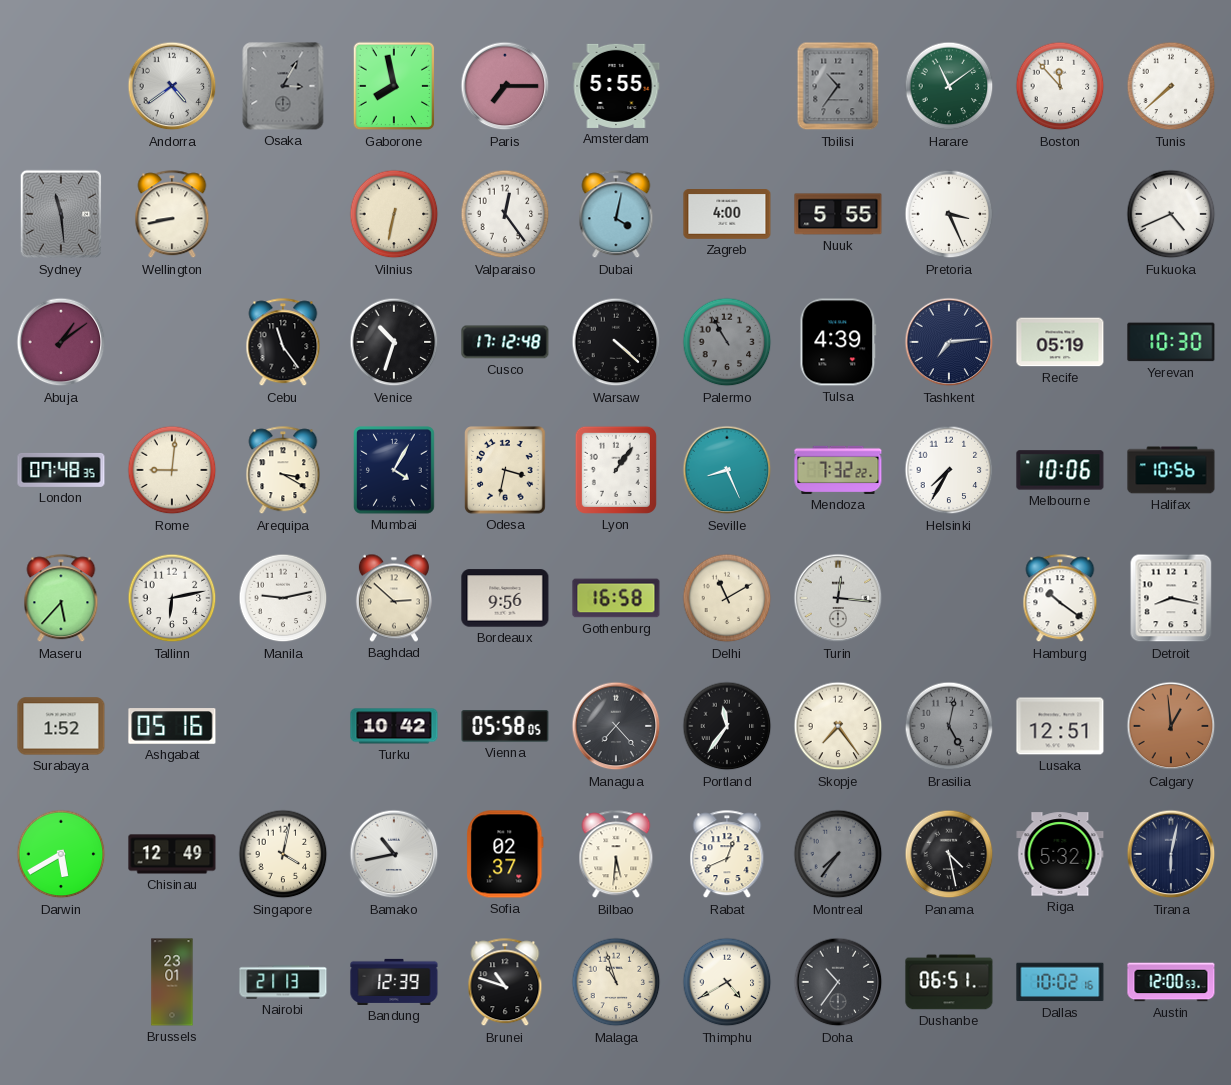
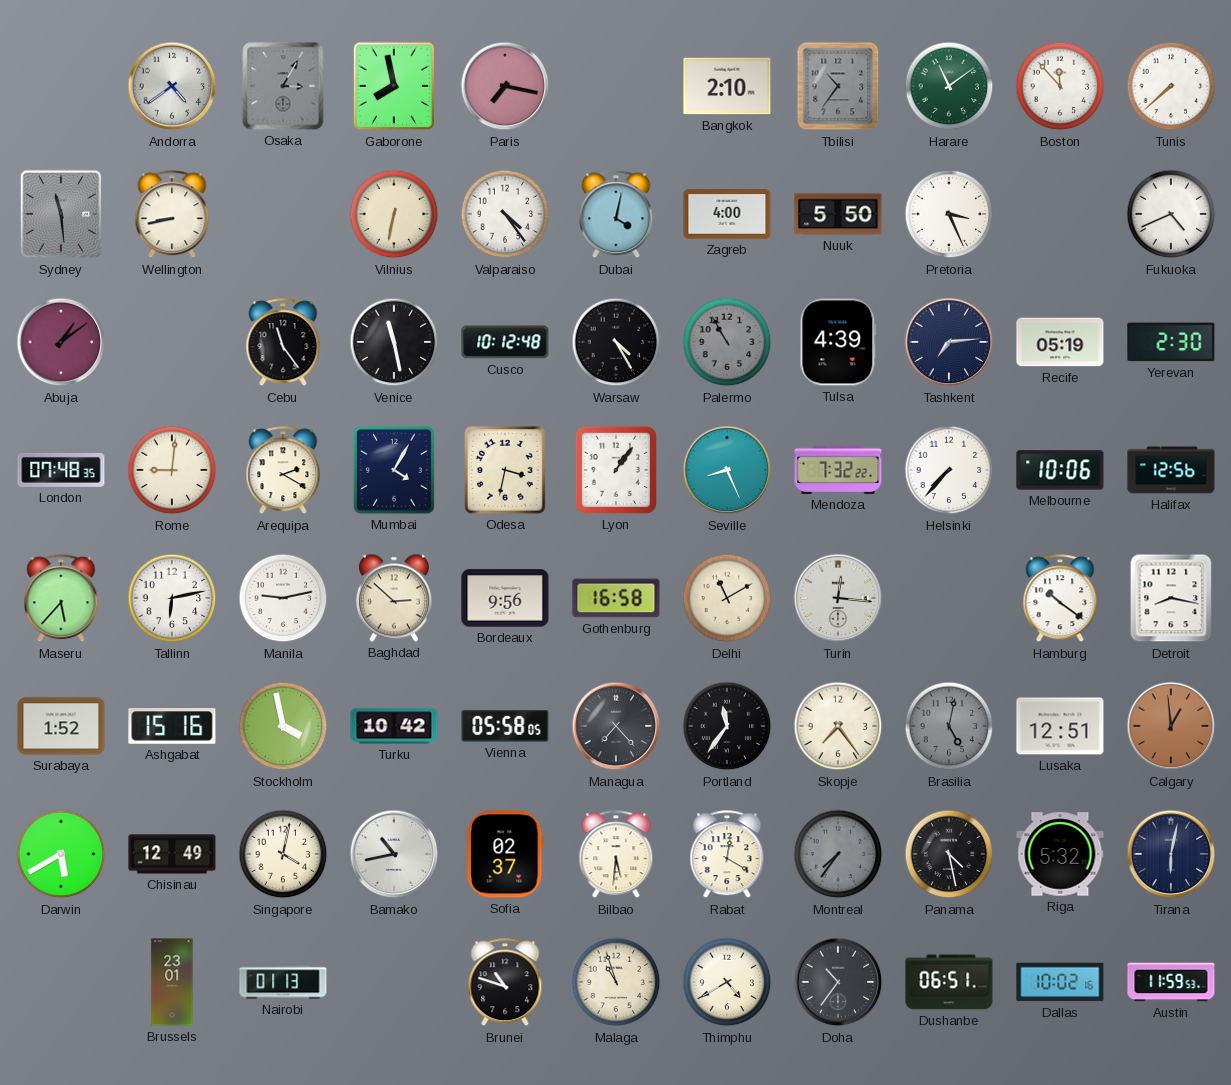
Paris: 7:15 -> 7:17
Amsterdam: 5:55 -> none
Bangkok: none -> 2:10
Valparaiso: 12:24 -> 4:24
Nuuk: 5:55 -> 5:50
Venice: 10:33 -> 11:28
Cusco: 17:12 -> 10:12
Warsaw: 4:22 -> 4:25
Yerevan: 10:30 -> 2:30
Arequipa: 3:20 -> 2:20
Helsinki: 7:35 -> 7:37
Halifax: 10:56 -> 12:56
Ashgabat: 05:16 -> 15:16
Stockholm: none -> 3:58
Rabat: 12:41 -> 12:20
Nairobi: 21:13 -> 01:13
Bandung: 12:39 -> none
Austin: 12:00 -> 11:59
